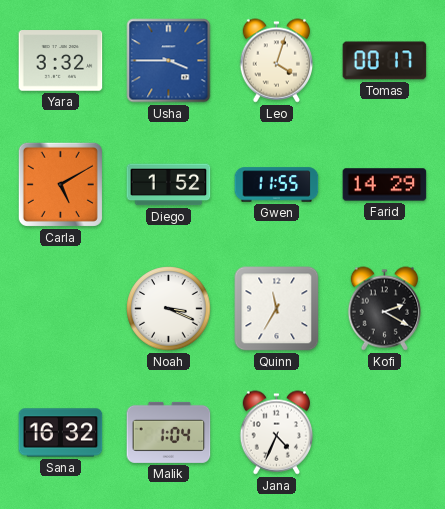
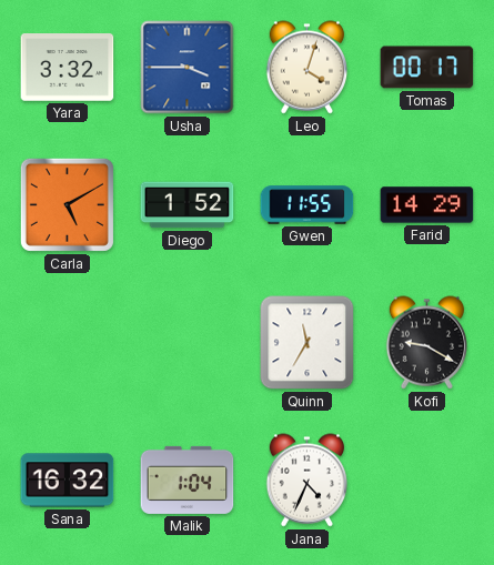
Noah: 3:19 -> none
Kofi: 2:20 -> 9:20
